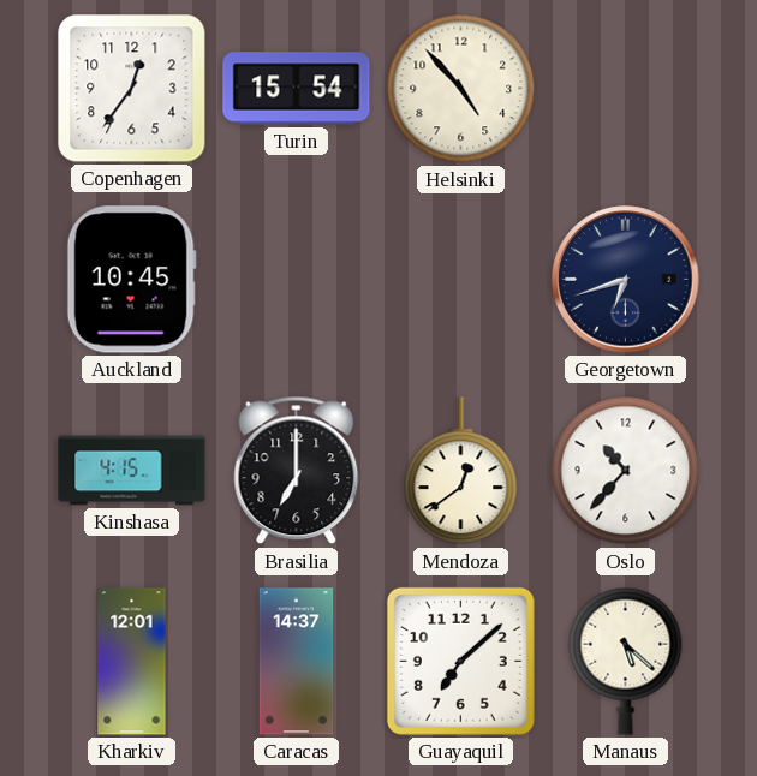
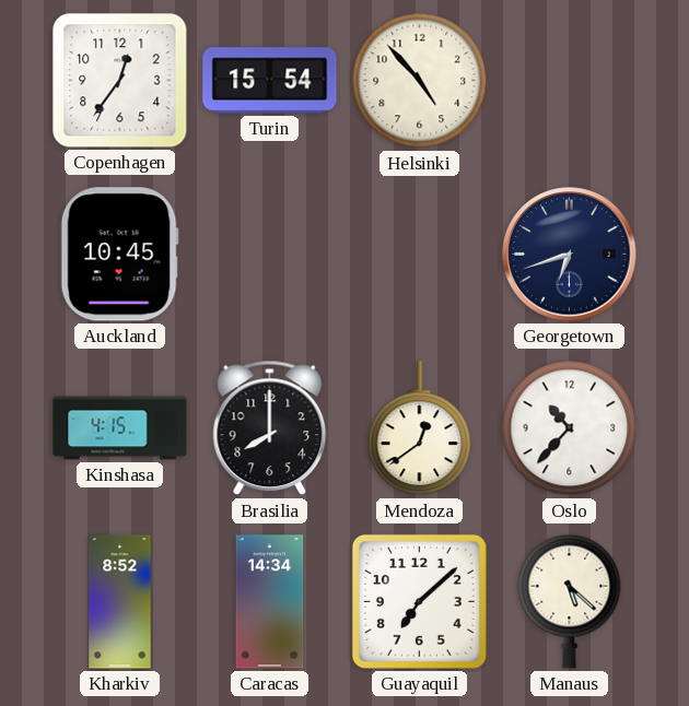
Brasilia: 7:00 -> 8:00
Kharkiv: 12:01 -> 8:52
Caracas: 14:37 -> 14:34
